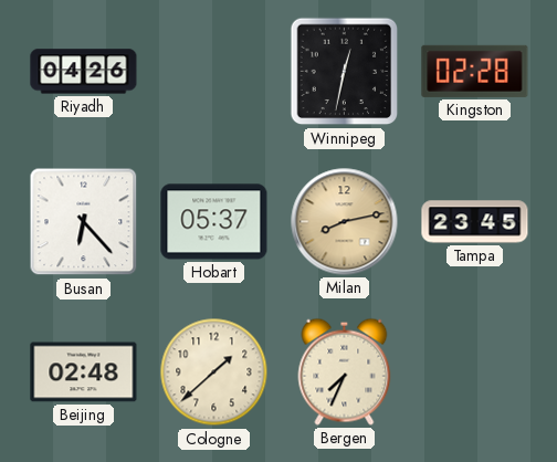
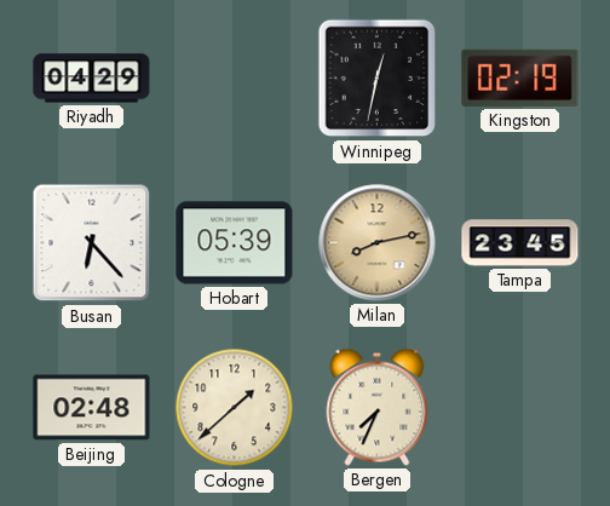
Riyadh: 04:26 -> 04:29
Kingston: 02:28 -> 02:19
Hobart: 05:37 -> 05:39
